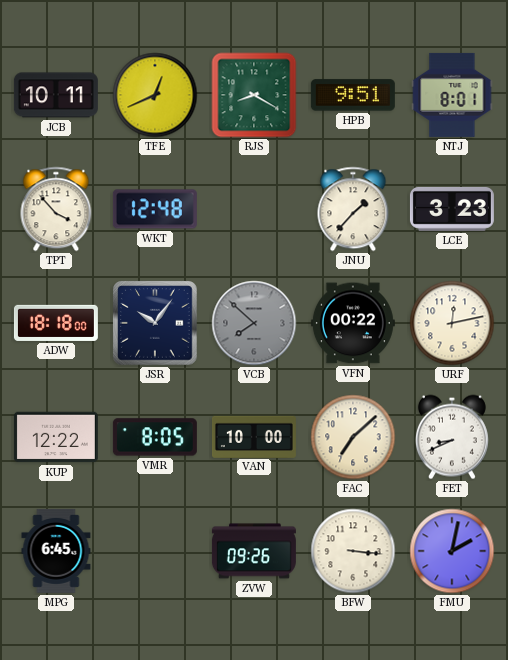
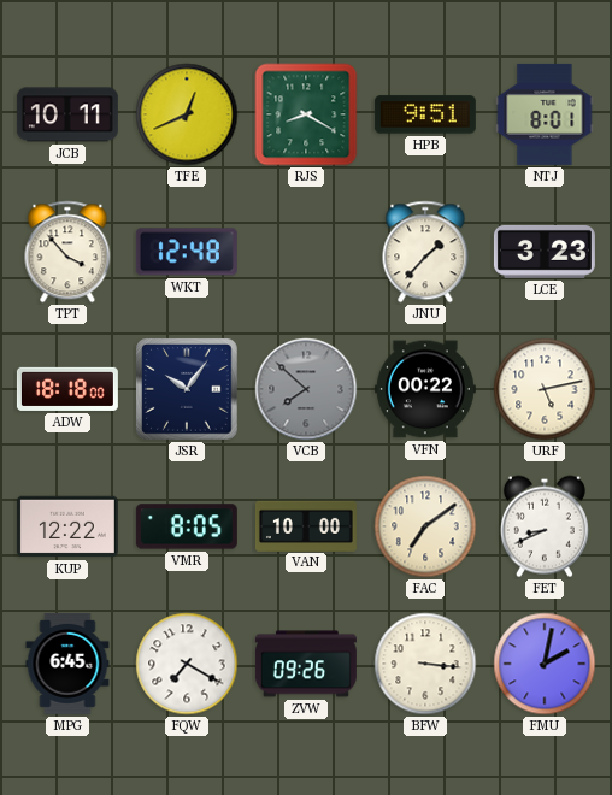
URF: 12:13 -> 5:13
FAC: 7:08 -> 7:09
FQW: none -> 7:20
